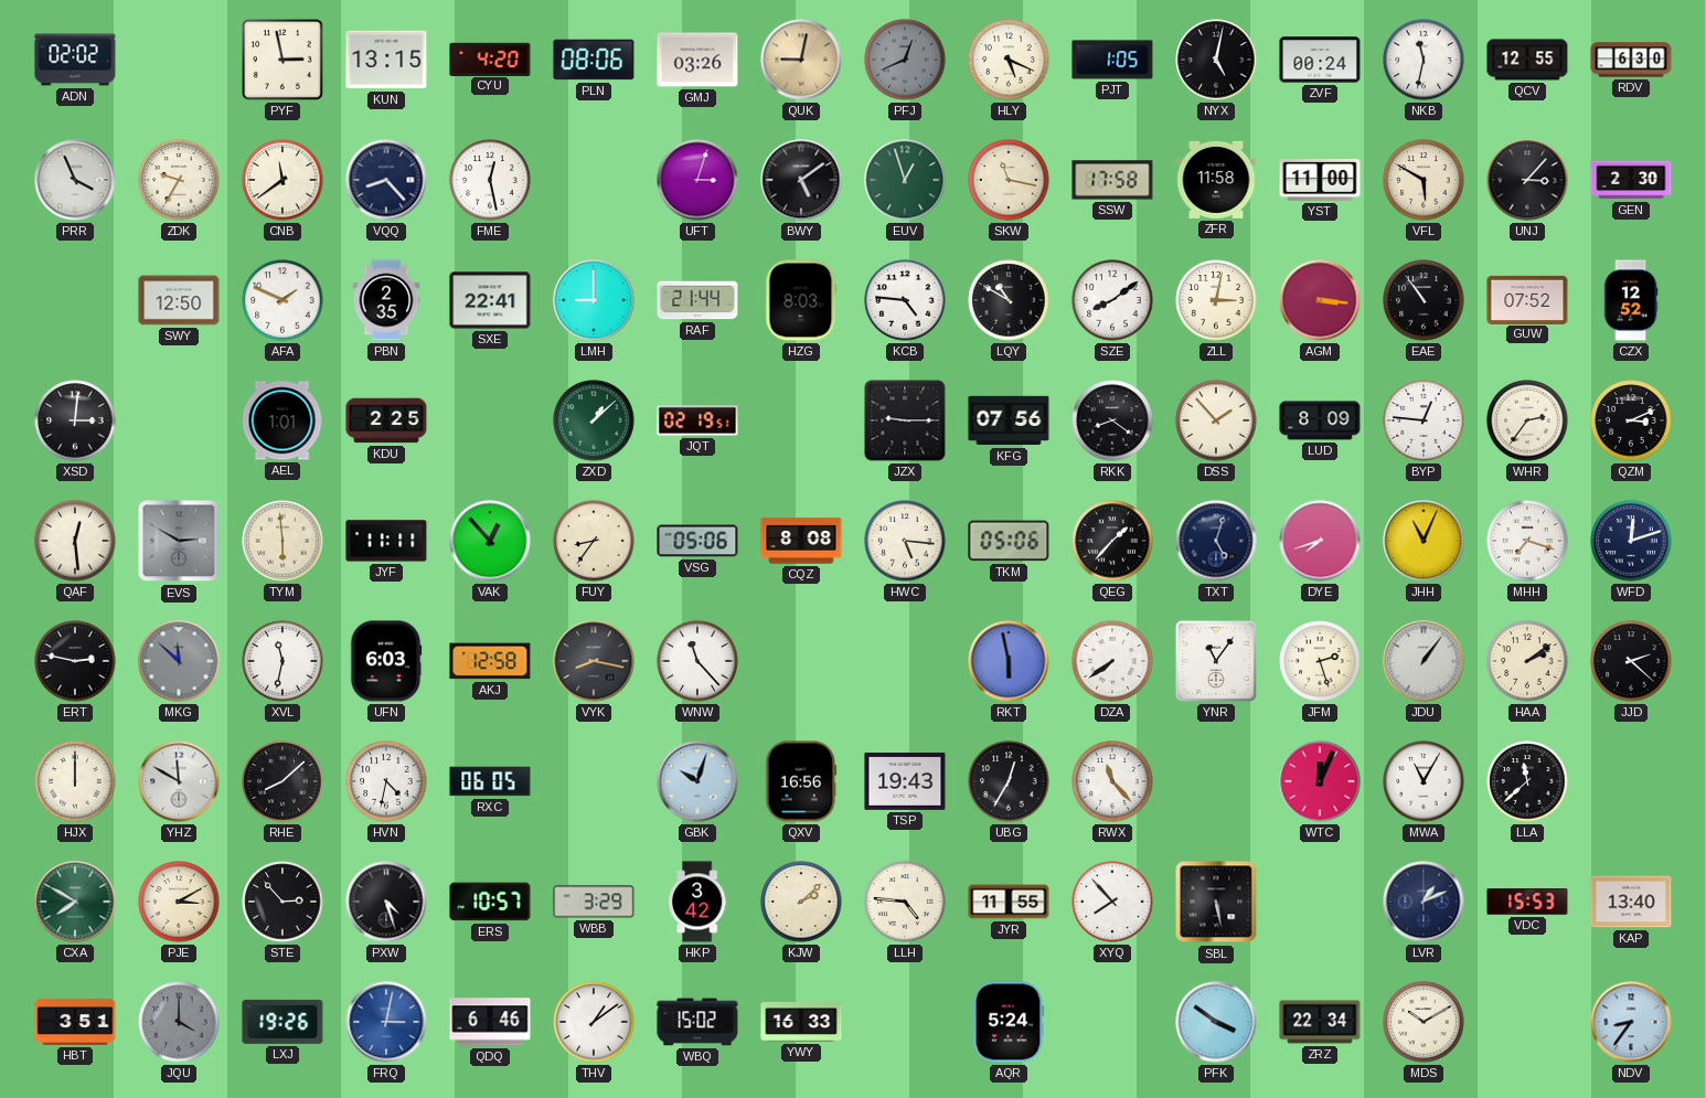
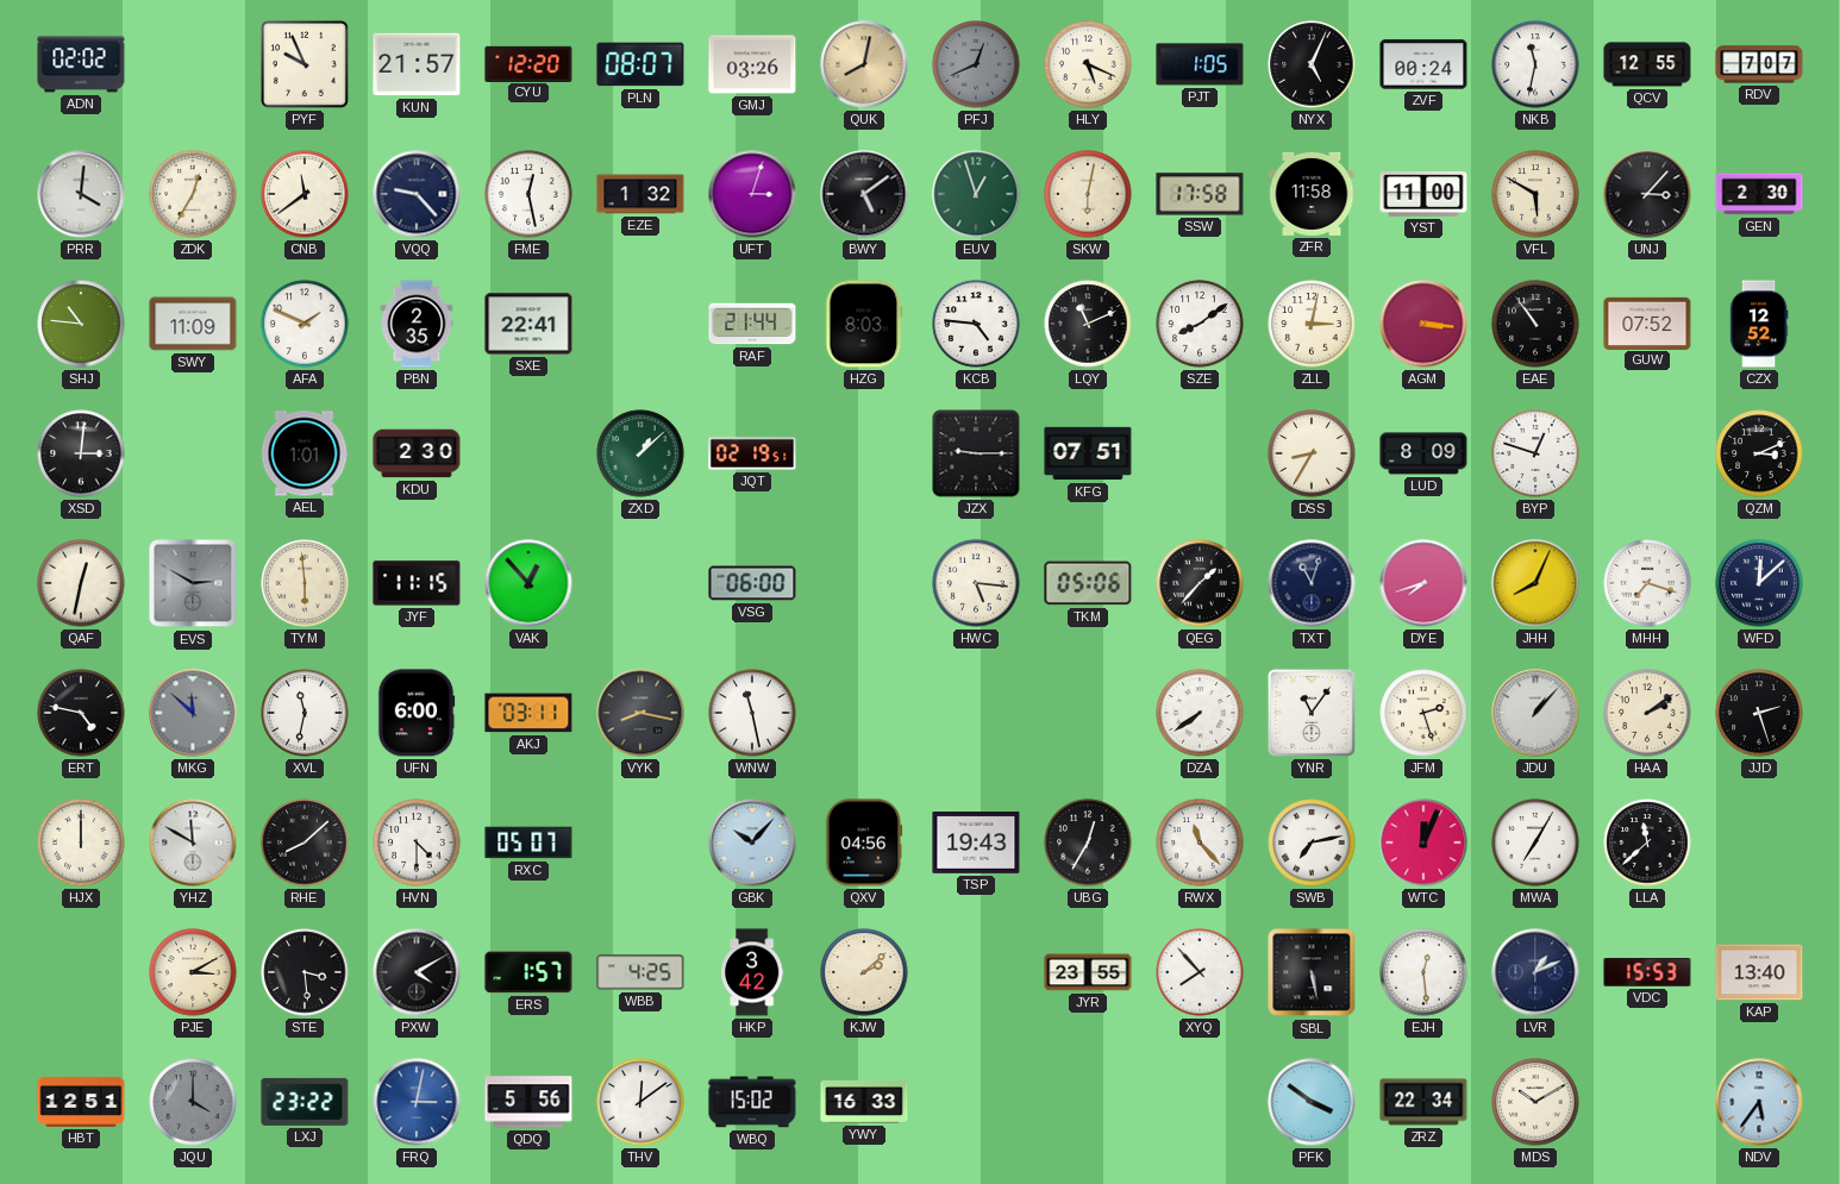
PYF: 2:58 -> 9:56
KUN: 13:15 -> 21:57
CYU: 4:20 -> 12:20
PLN: 08:06 -> 08:07
QUK: 9:02 -> 8:02
NYX: 5:02 -> 5:04
RDV: 6:30 -> 7:07
PRR: 3:56 -> 4:01
ZDK: 9:35 -> 12:35
VQQ: 8:23 -> 9:23
EZE: none -> 1:32
SKW: 11:17 -> 6:02
SHJ: none -> 10:46
SWY: 12:50 -> 11:09
LMH: 9:00 -> none
LQY: 10:50 -> 11:11
KDU: 2:25 -> 2:30
KFG: 07:56 -> 07:51
RKK: 8:21 -> none
DSS: 1:53 -> 8:35
BYP: 12:46 -> 12:48
WHR: 2:36 -> none
QAF: 12:29 -> 12:32
JYF: 11:11 -> 11:15
FUY: 8:36 -> none
VSG: 05:06 -> 06:00
CQZ: 8:08 -> none
TXT: 5:03 -> 11:03
JHH: 11:04 -> 8:04
WFD: 12:12 -> 12:08
ERT: 2:47 -> 4:47
UFN: 6:03 -> 6:00
AKJ: 12:58 -> 03:11
WNW: 11:23 -> 11:28
RKT: 5:58 -> none
JDU: 1:06 -> 1:07
JJD: 2:22 -> 2:27
HVN: 4:32 -> 4:30
RXC: 06:05 -> 05:07
GBK: 10:03 -> 10:07
QXV: 16:56 -> 04:56
SWB: none -> 7:13
MWA: 11:05 -> 7:05
CXA: 7:50 -> none
STE: 2:53 -> 3:29
PXW: 4:27 -> 4:10
ERS: 10:57 -> 1:57
WBB: 3:29 -> 4:25
LLH: 4:46 -> none
JYR: 11:55 -> 23:55
EJH: none -> 12:29
HBT: 3:51 -> 12:51
LXJ: 19:26 -> 23:22
QDQ: 6:46 -> 5:56
THV: 1:09 -> 12:09
AQR: 5:24 -> none
NDV: 8:36 -> 5:36
